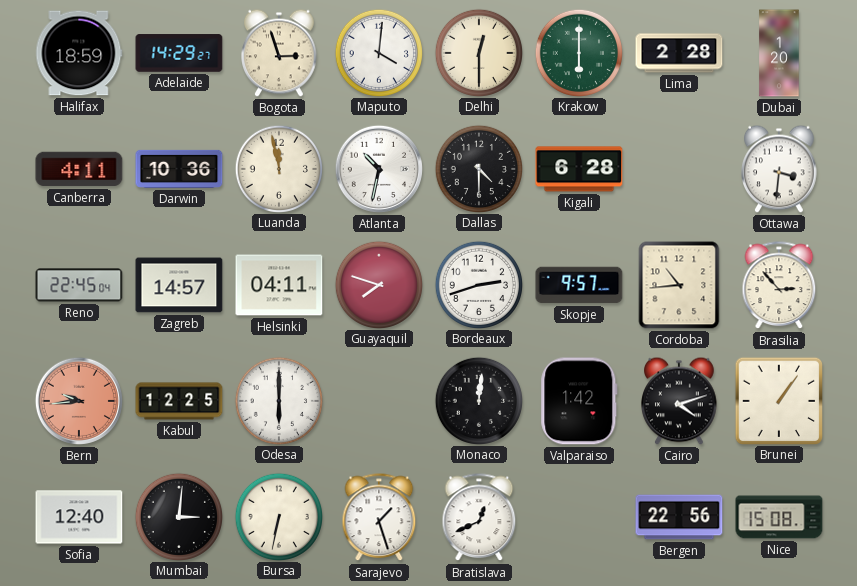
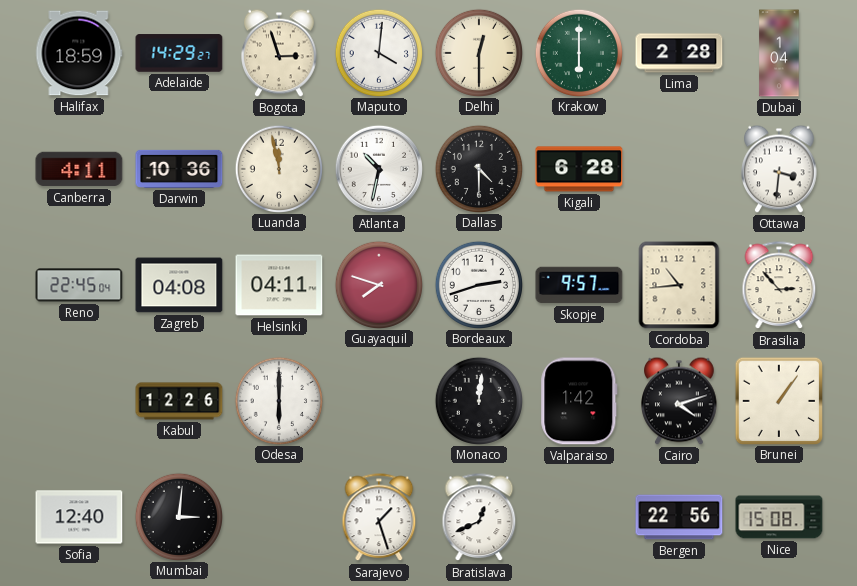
Dubai: 1:20 -> 1:04
Zagreb: 14:57 -> 04:08
Bern: 9:44 -> none
Kabul: 12:25 -> 12:26
Bursa: 6:32 -> none
